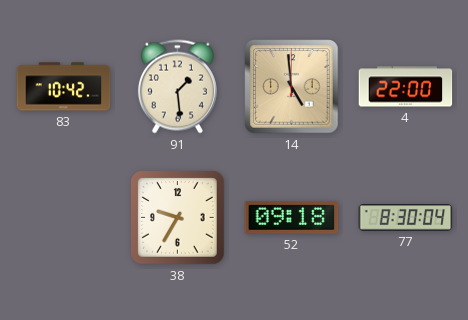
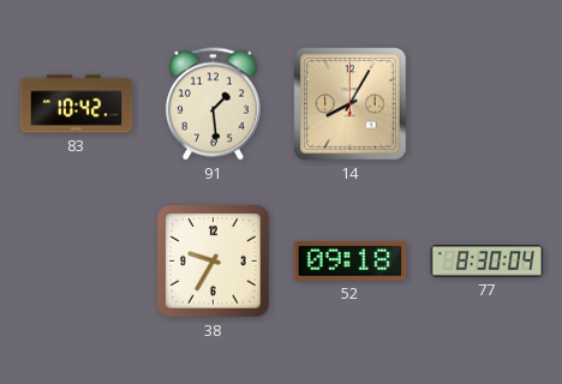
14: 4:59 -> 8:05
4: 22:00 -> none
